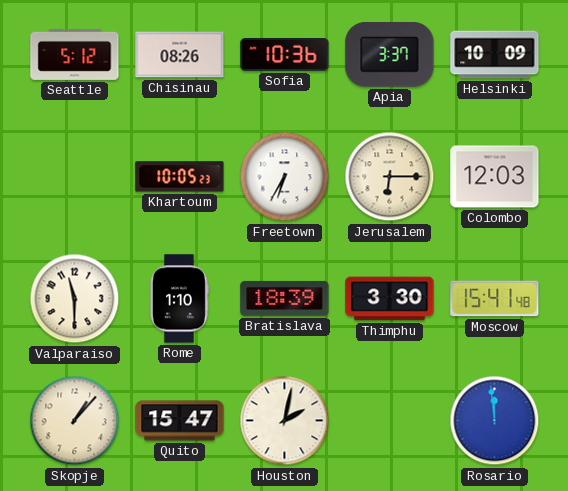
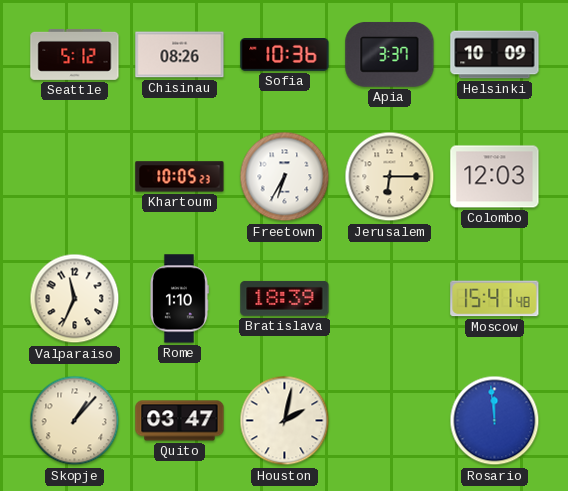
Valparaiso: 11:30 -> 11:34
Thimphu: 3:30 -> none
Quito: 15:47 -> 03:47
